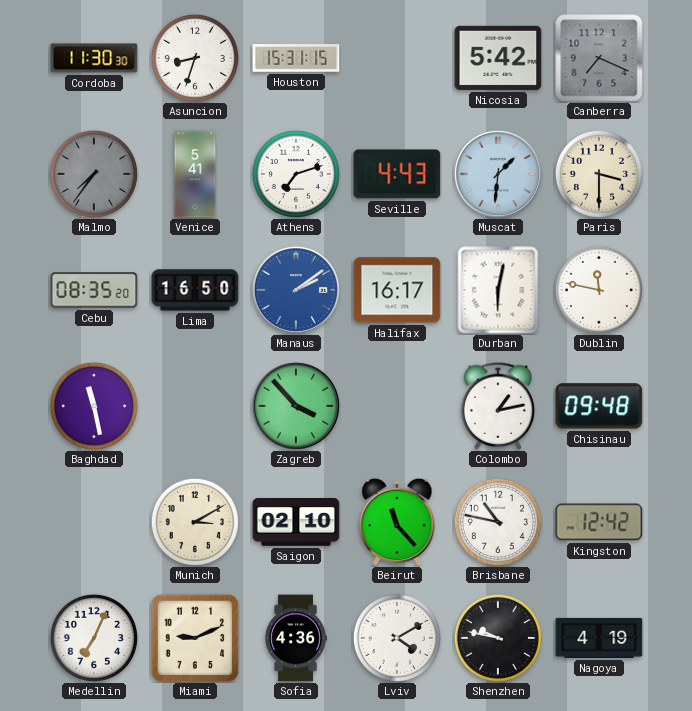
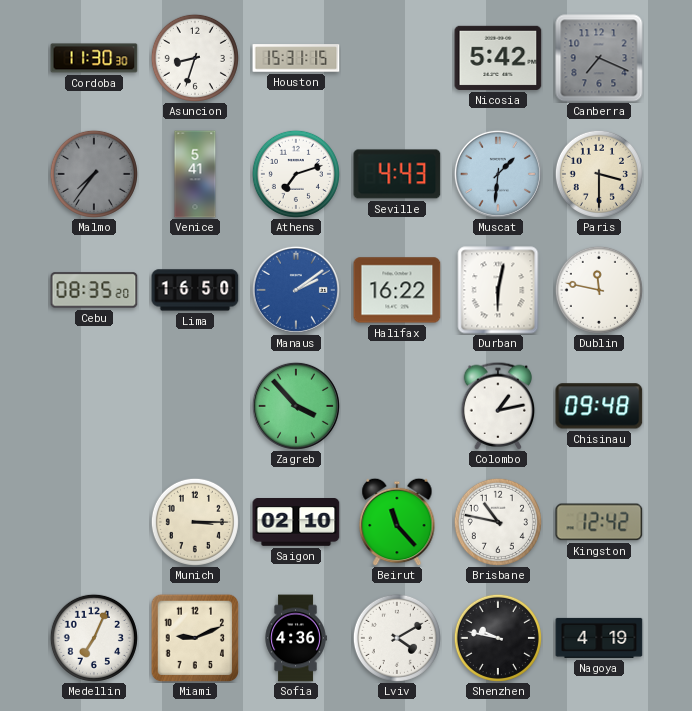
Halifax: 16:17 -> 16:22
Baghdad: 11:28 -> none
Munich: 3:10 -> 3:15
